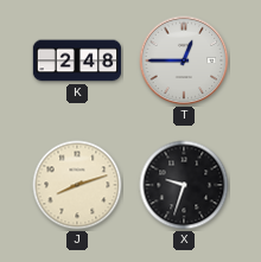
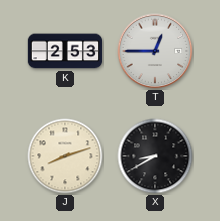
K: 2:48 -> 2:53
X: 9:33 -> 8:40
